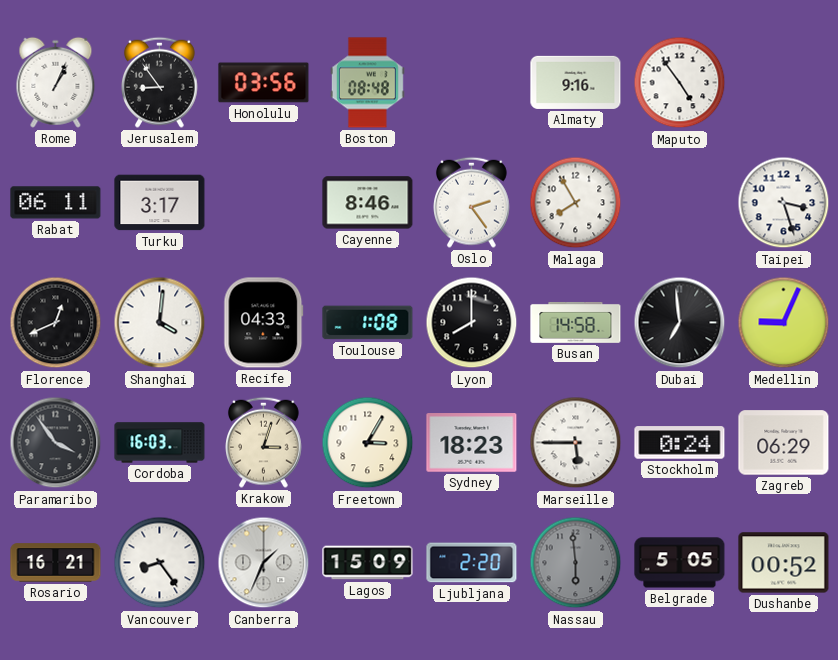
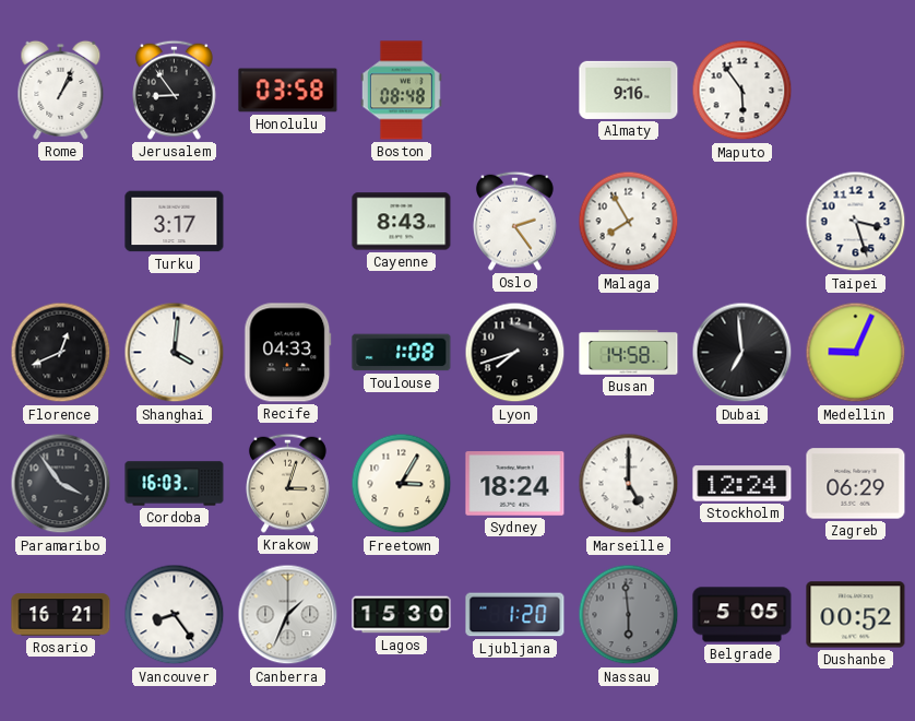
Honolulu: 03:56 -> 03:58
Maputo: 4:54 -> 5:54
Rabat: 06:11 -> none
Cayenne: 8:46 -> 8:43
Lyon: 8:00 -> 7:42
Sydney: 18:23 -> 18:24
Marseille: 5:45 -> 5:00
Stockholm: 0:24 -> 12:24
Lagos: 15:09 -> 15:30
Ljubljana: 2:20 -> 1:20
